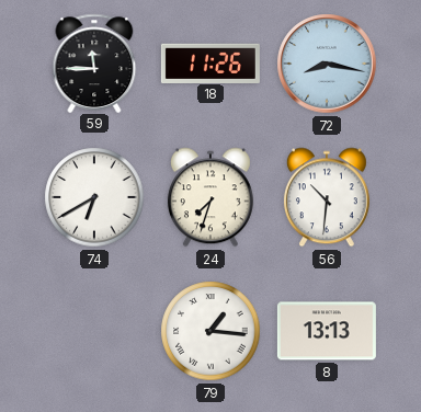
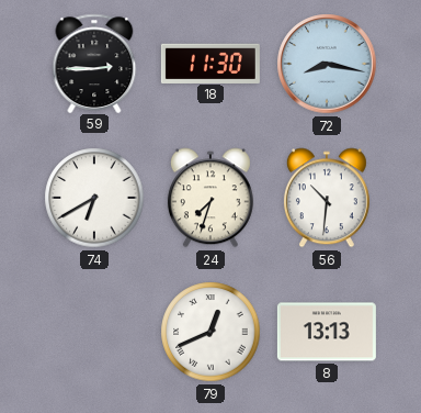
59: 11:45 -> 2:45
18: 11:26 -> 11:30
79: 1:16 -> 12:41
